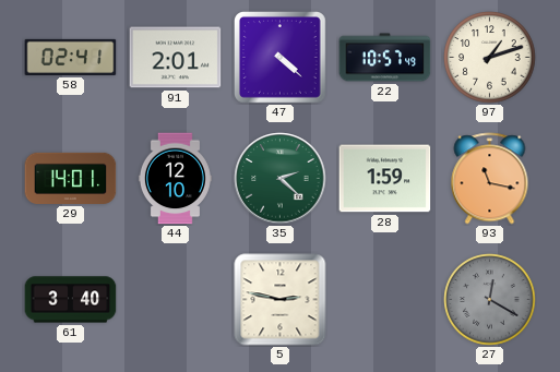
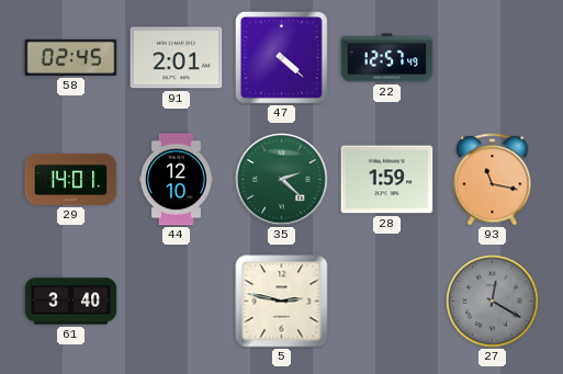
58: 02:41 -> 02:45
22: 10:57 -> 12:57
97: 1:12 -> none
